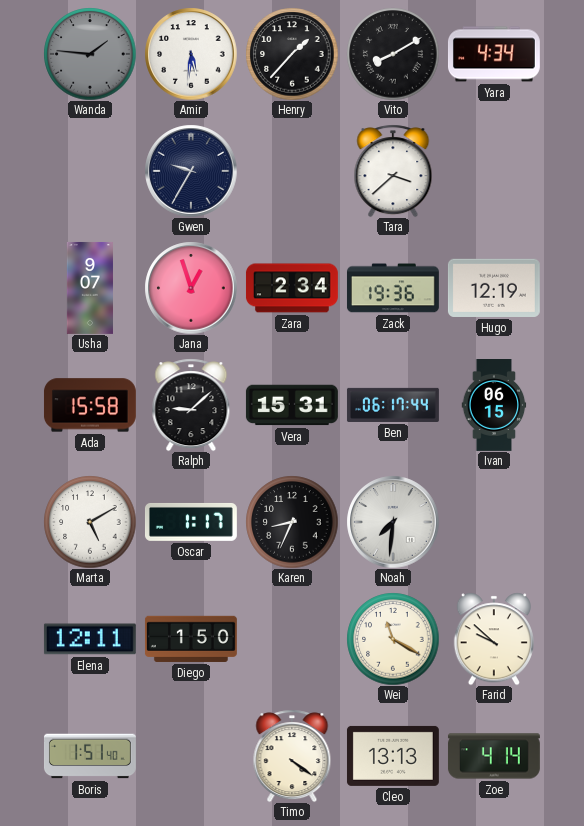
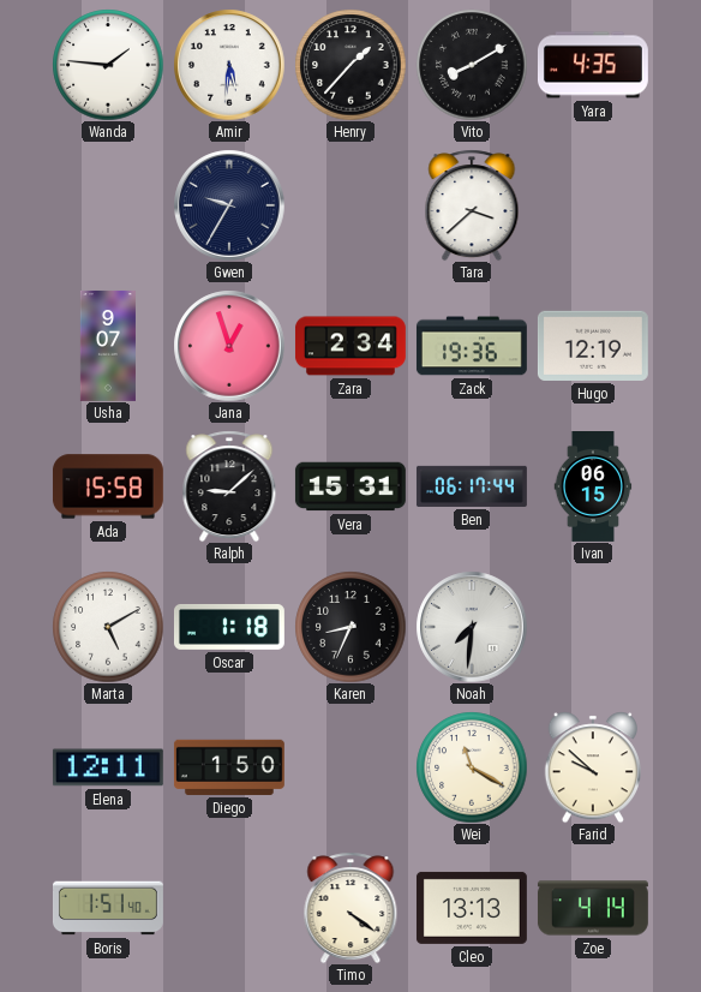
Wanda dial: grey -> white
Yara: 4:34 -> 4:35
Oscar: 1:17 -> 1:18
